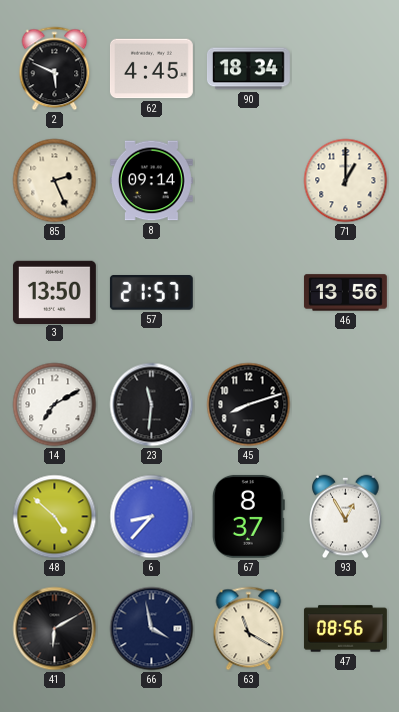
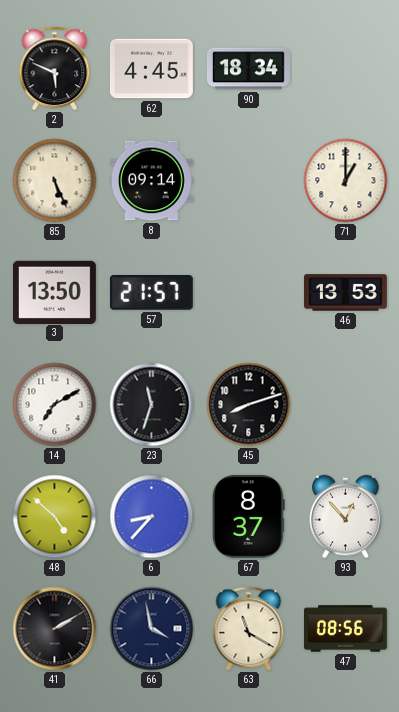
85: 2:26 -> 5:26
46: 13:56 -> 13:53
23: 11:31 -> 11:33
93: 12:55 -> 12:53
41: 6:10 -> 2:10
